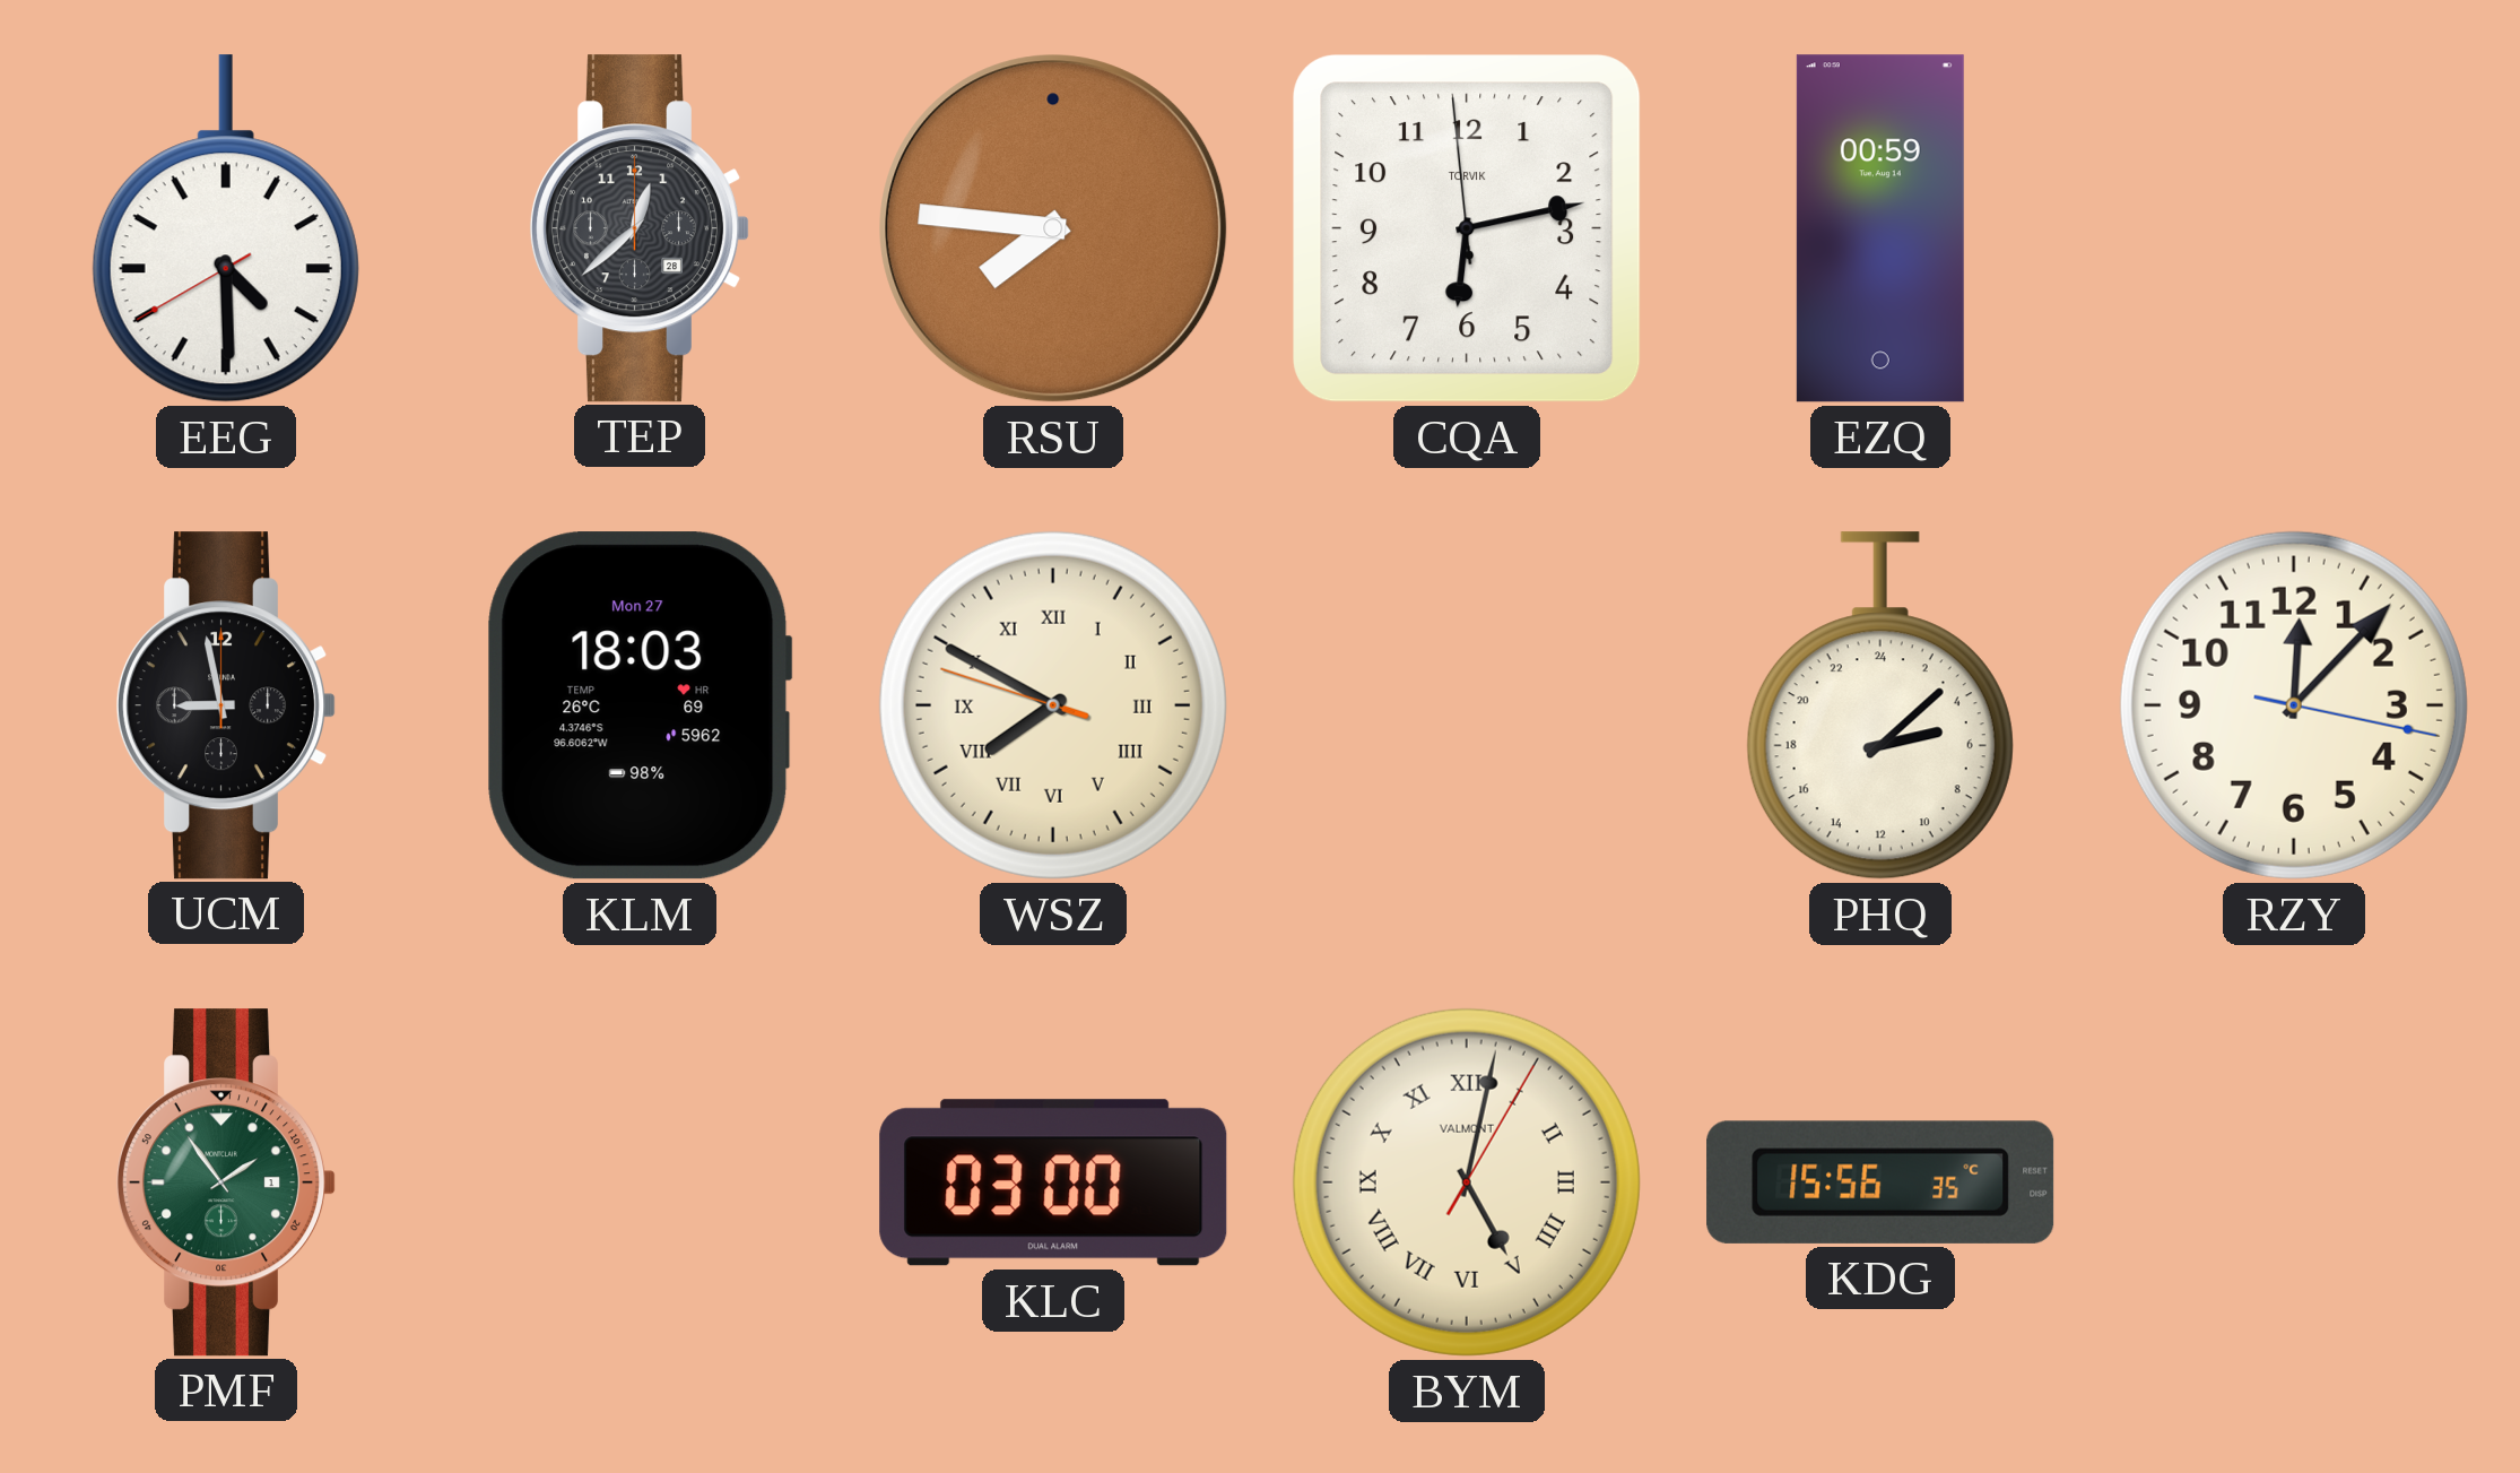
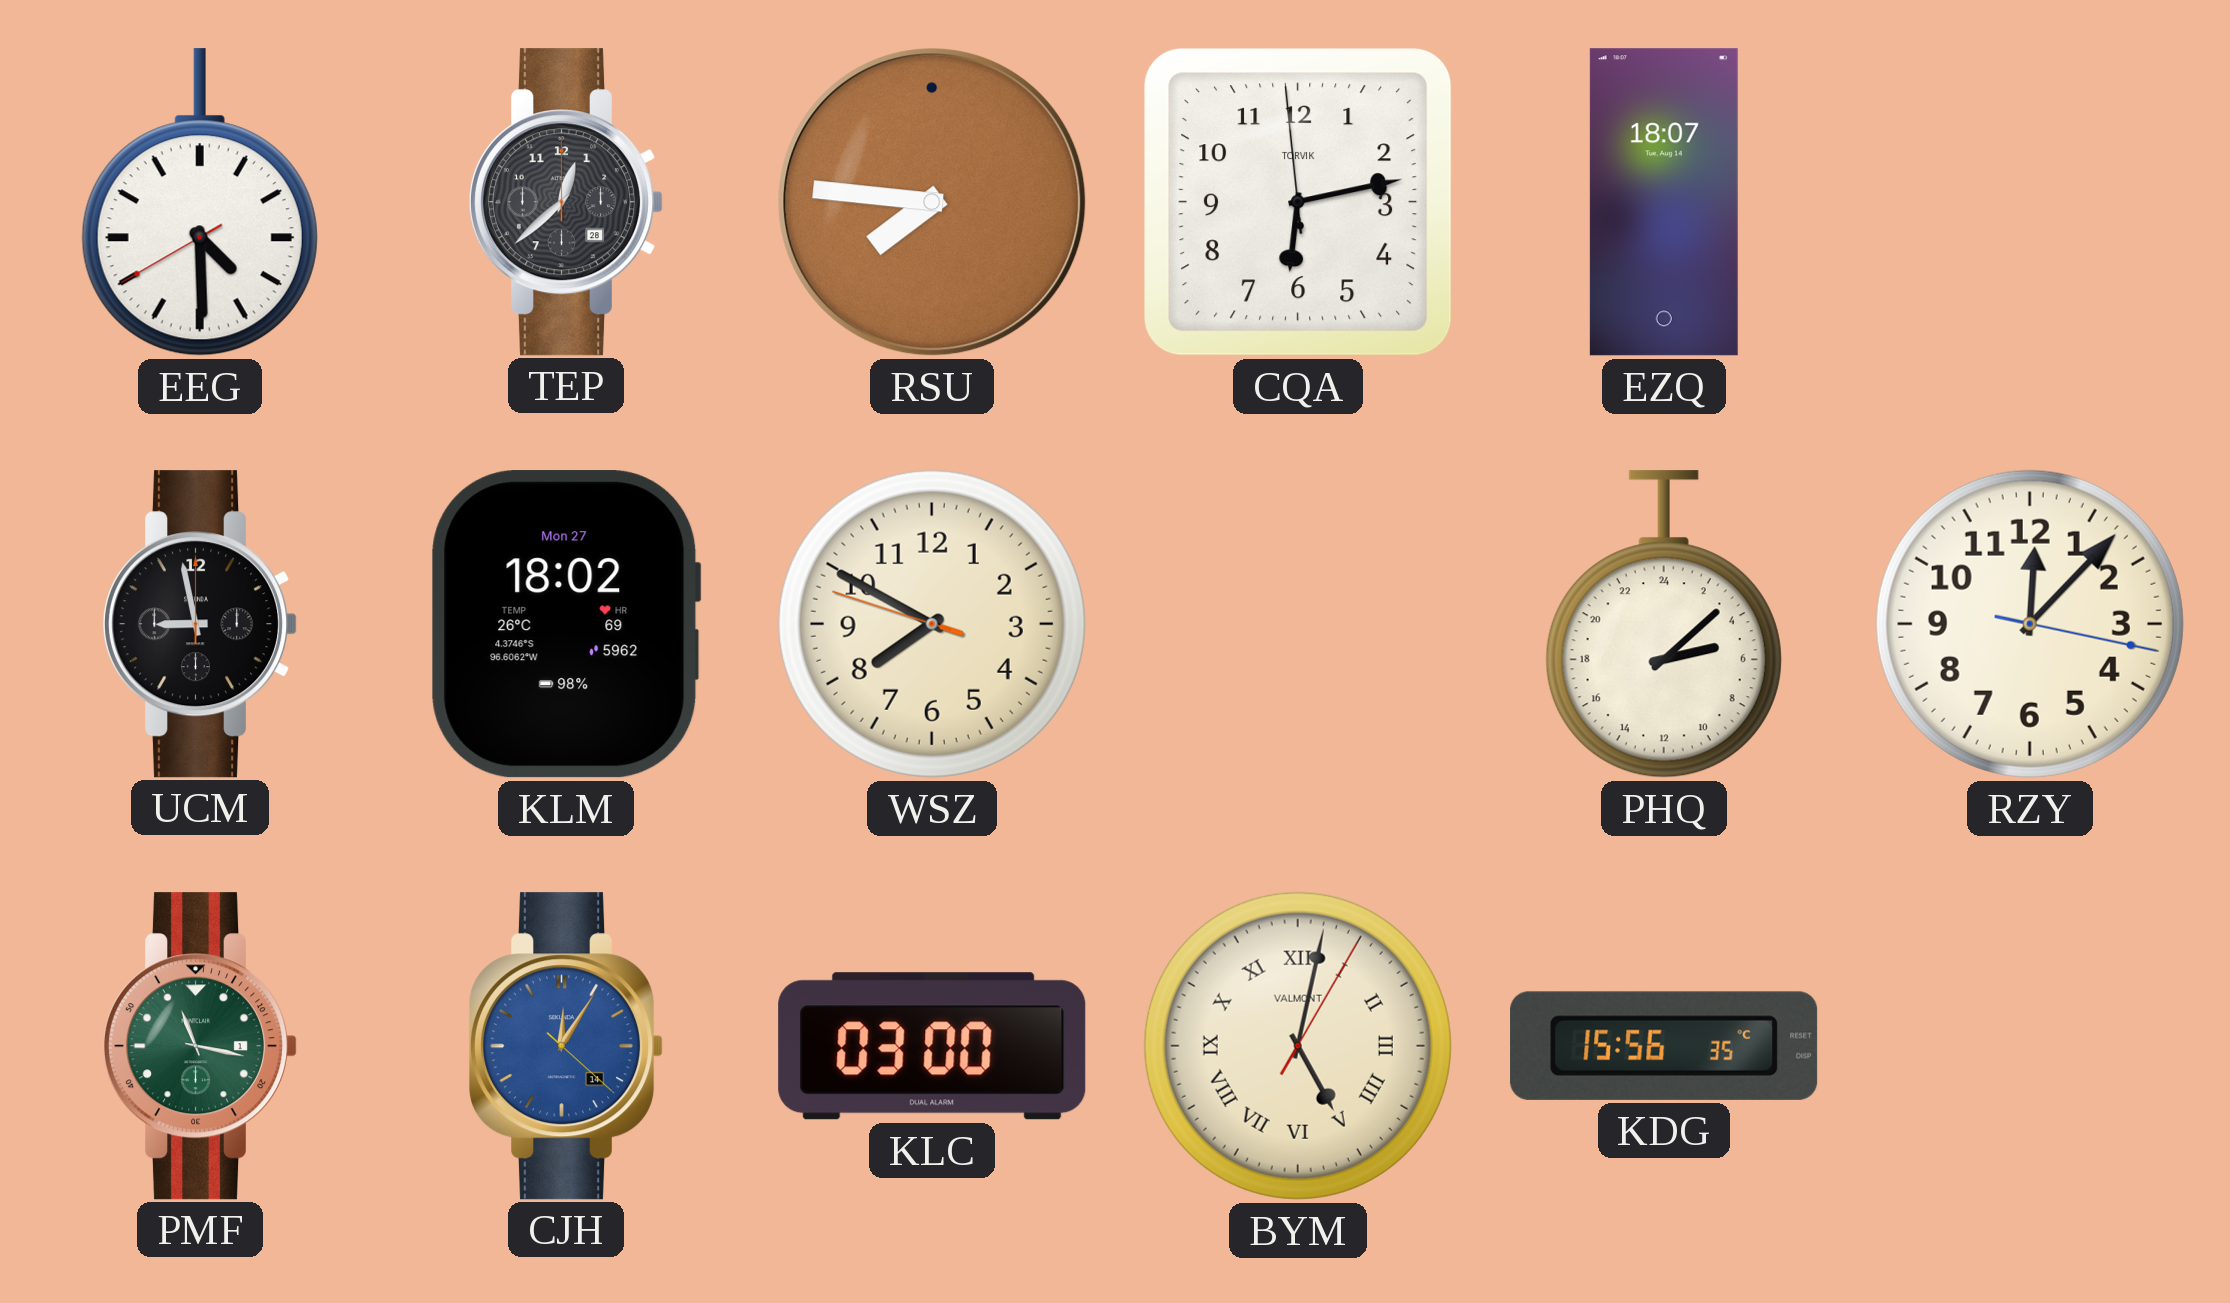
EZQ: 00:59 -> 18:07
KLM: 18:03 -> 18:02
WSZ numerals: Roman -> Arabic
PMF: 1:54 -> 11:17
CJH: none -> 12:05
